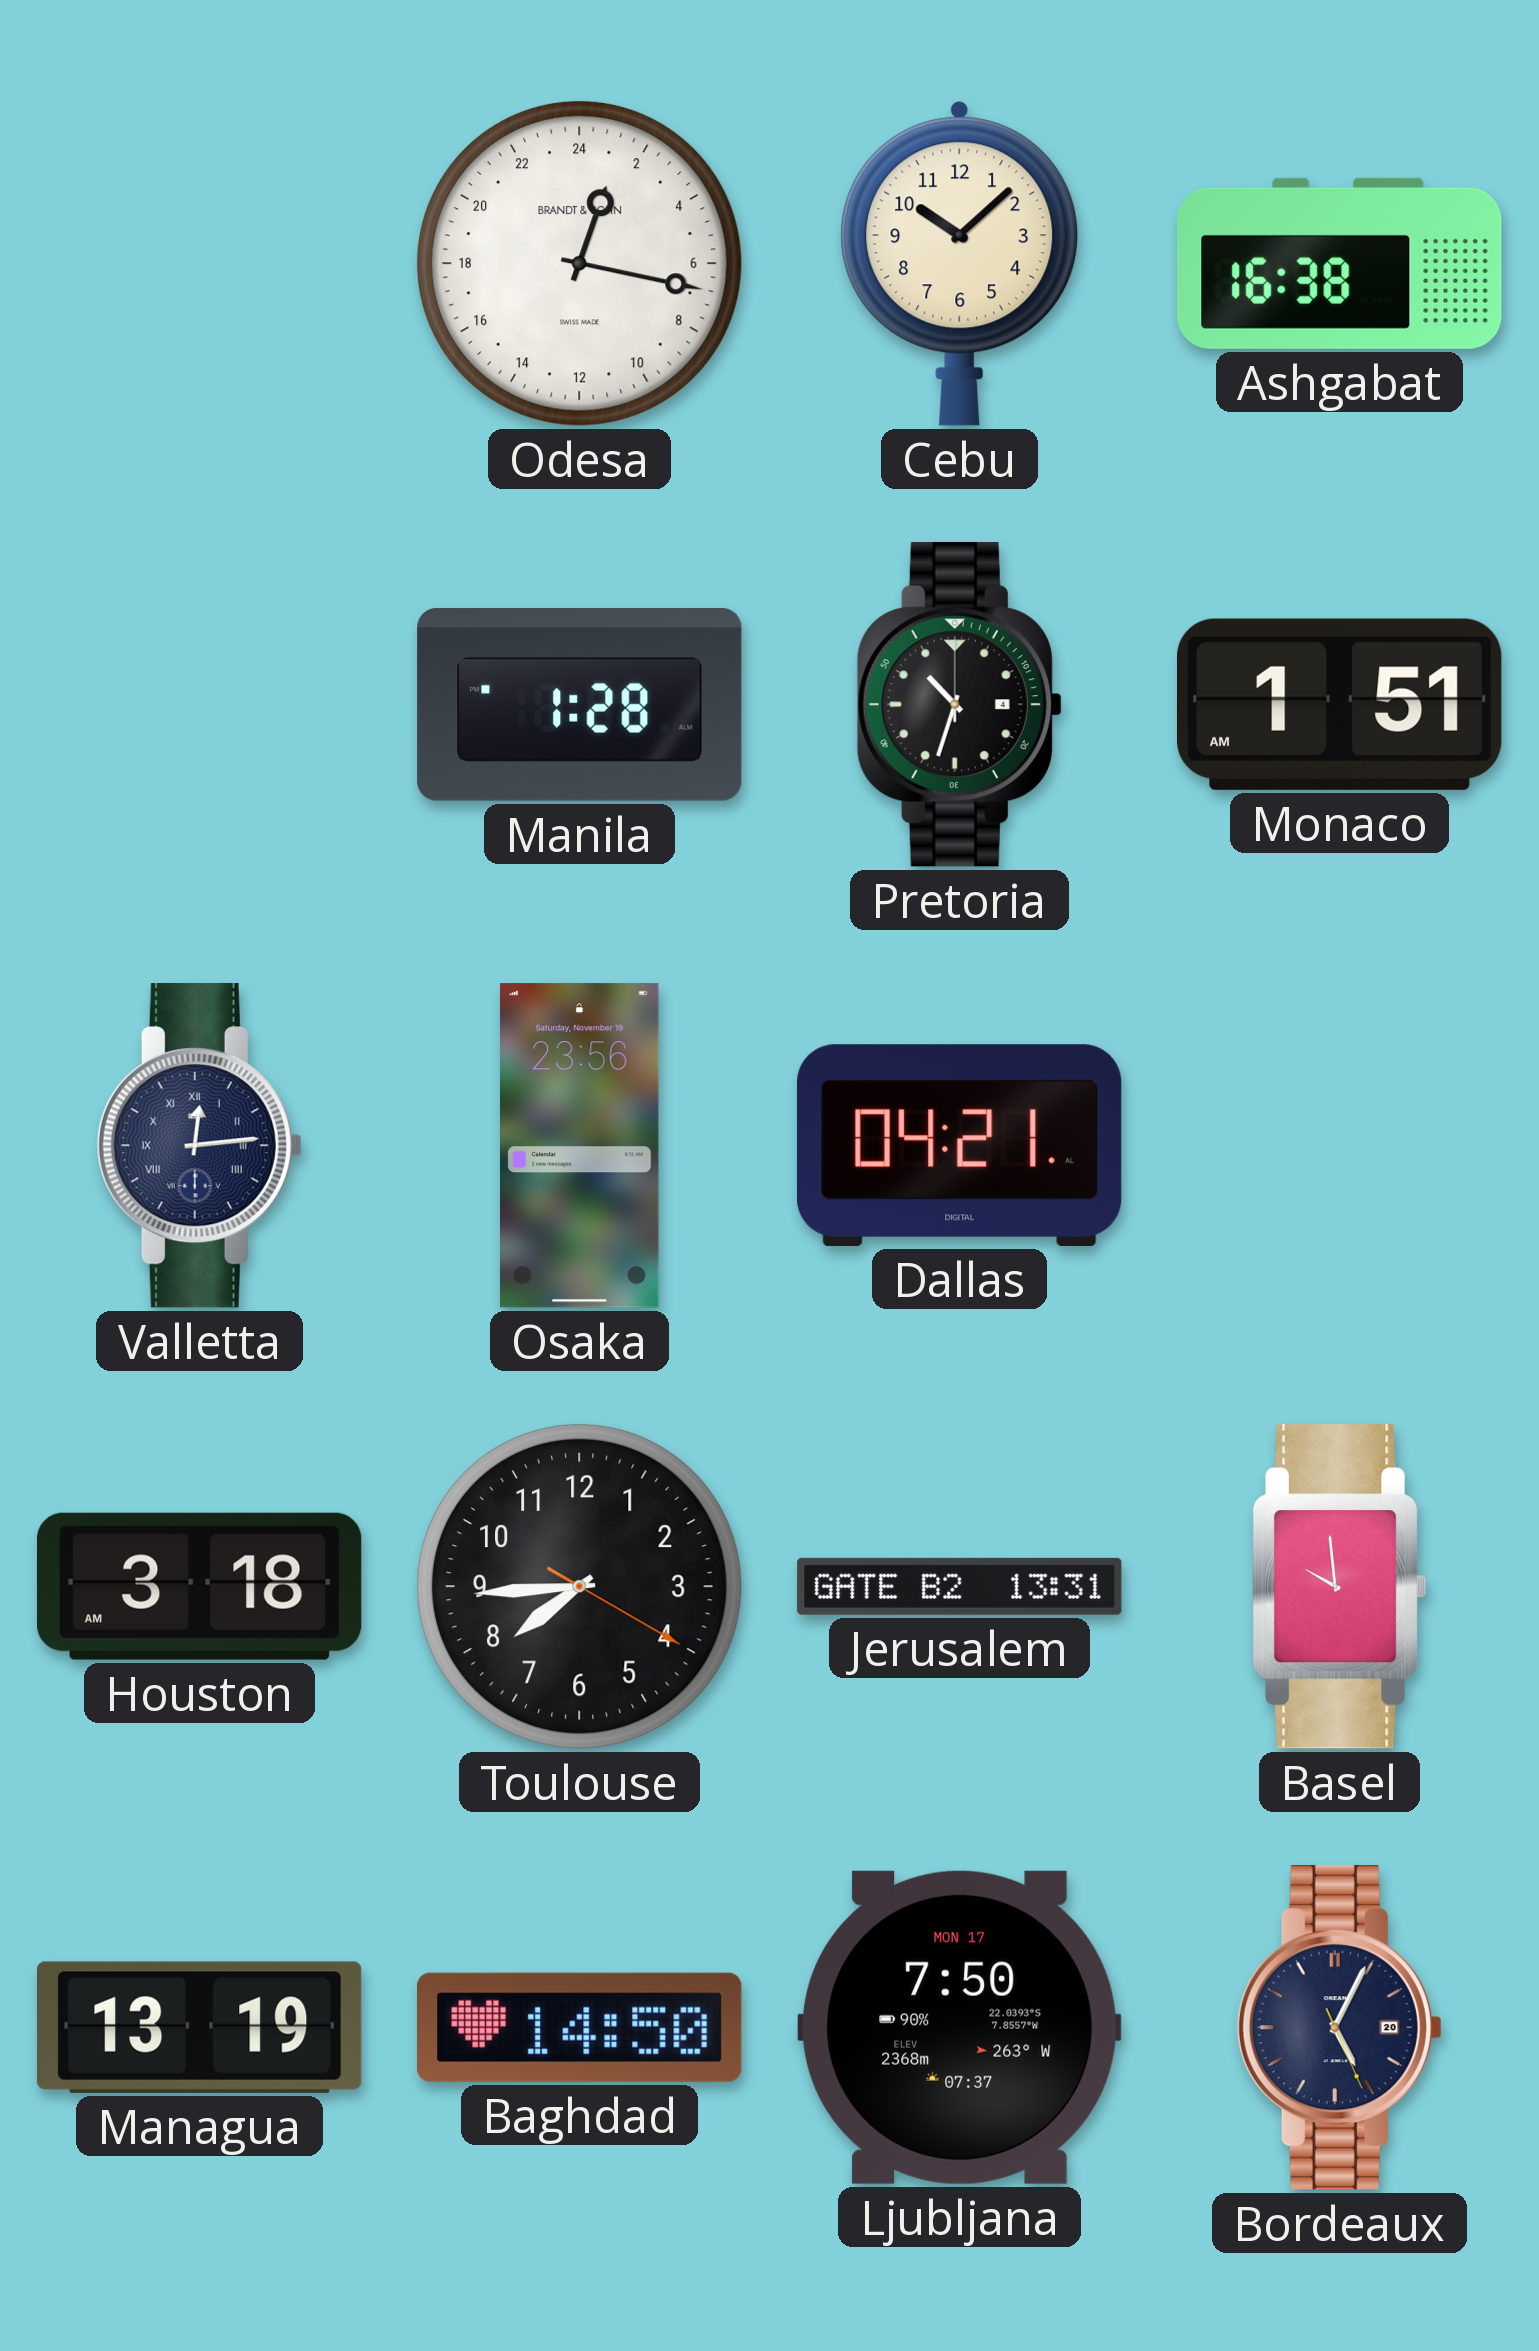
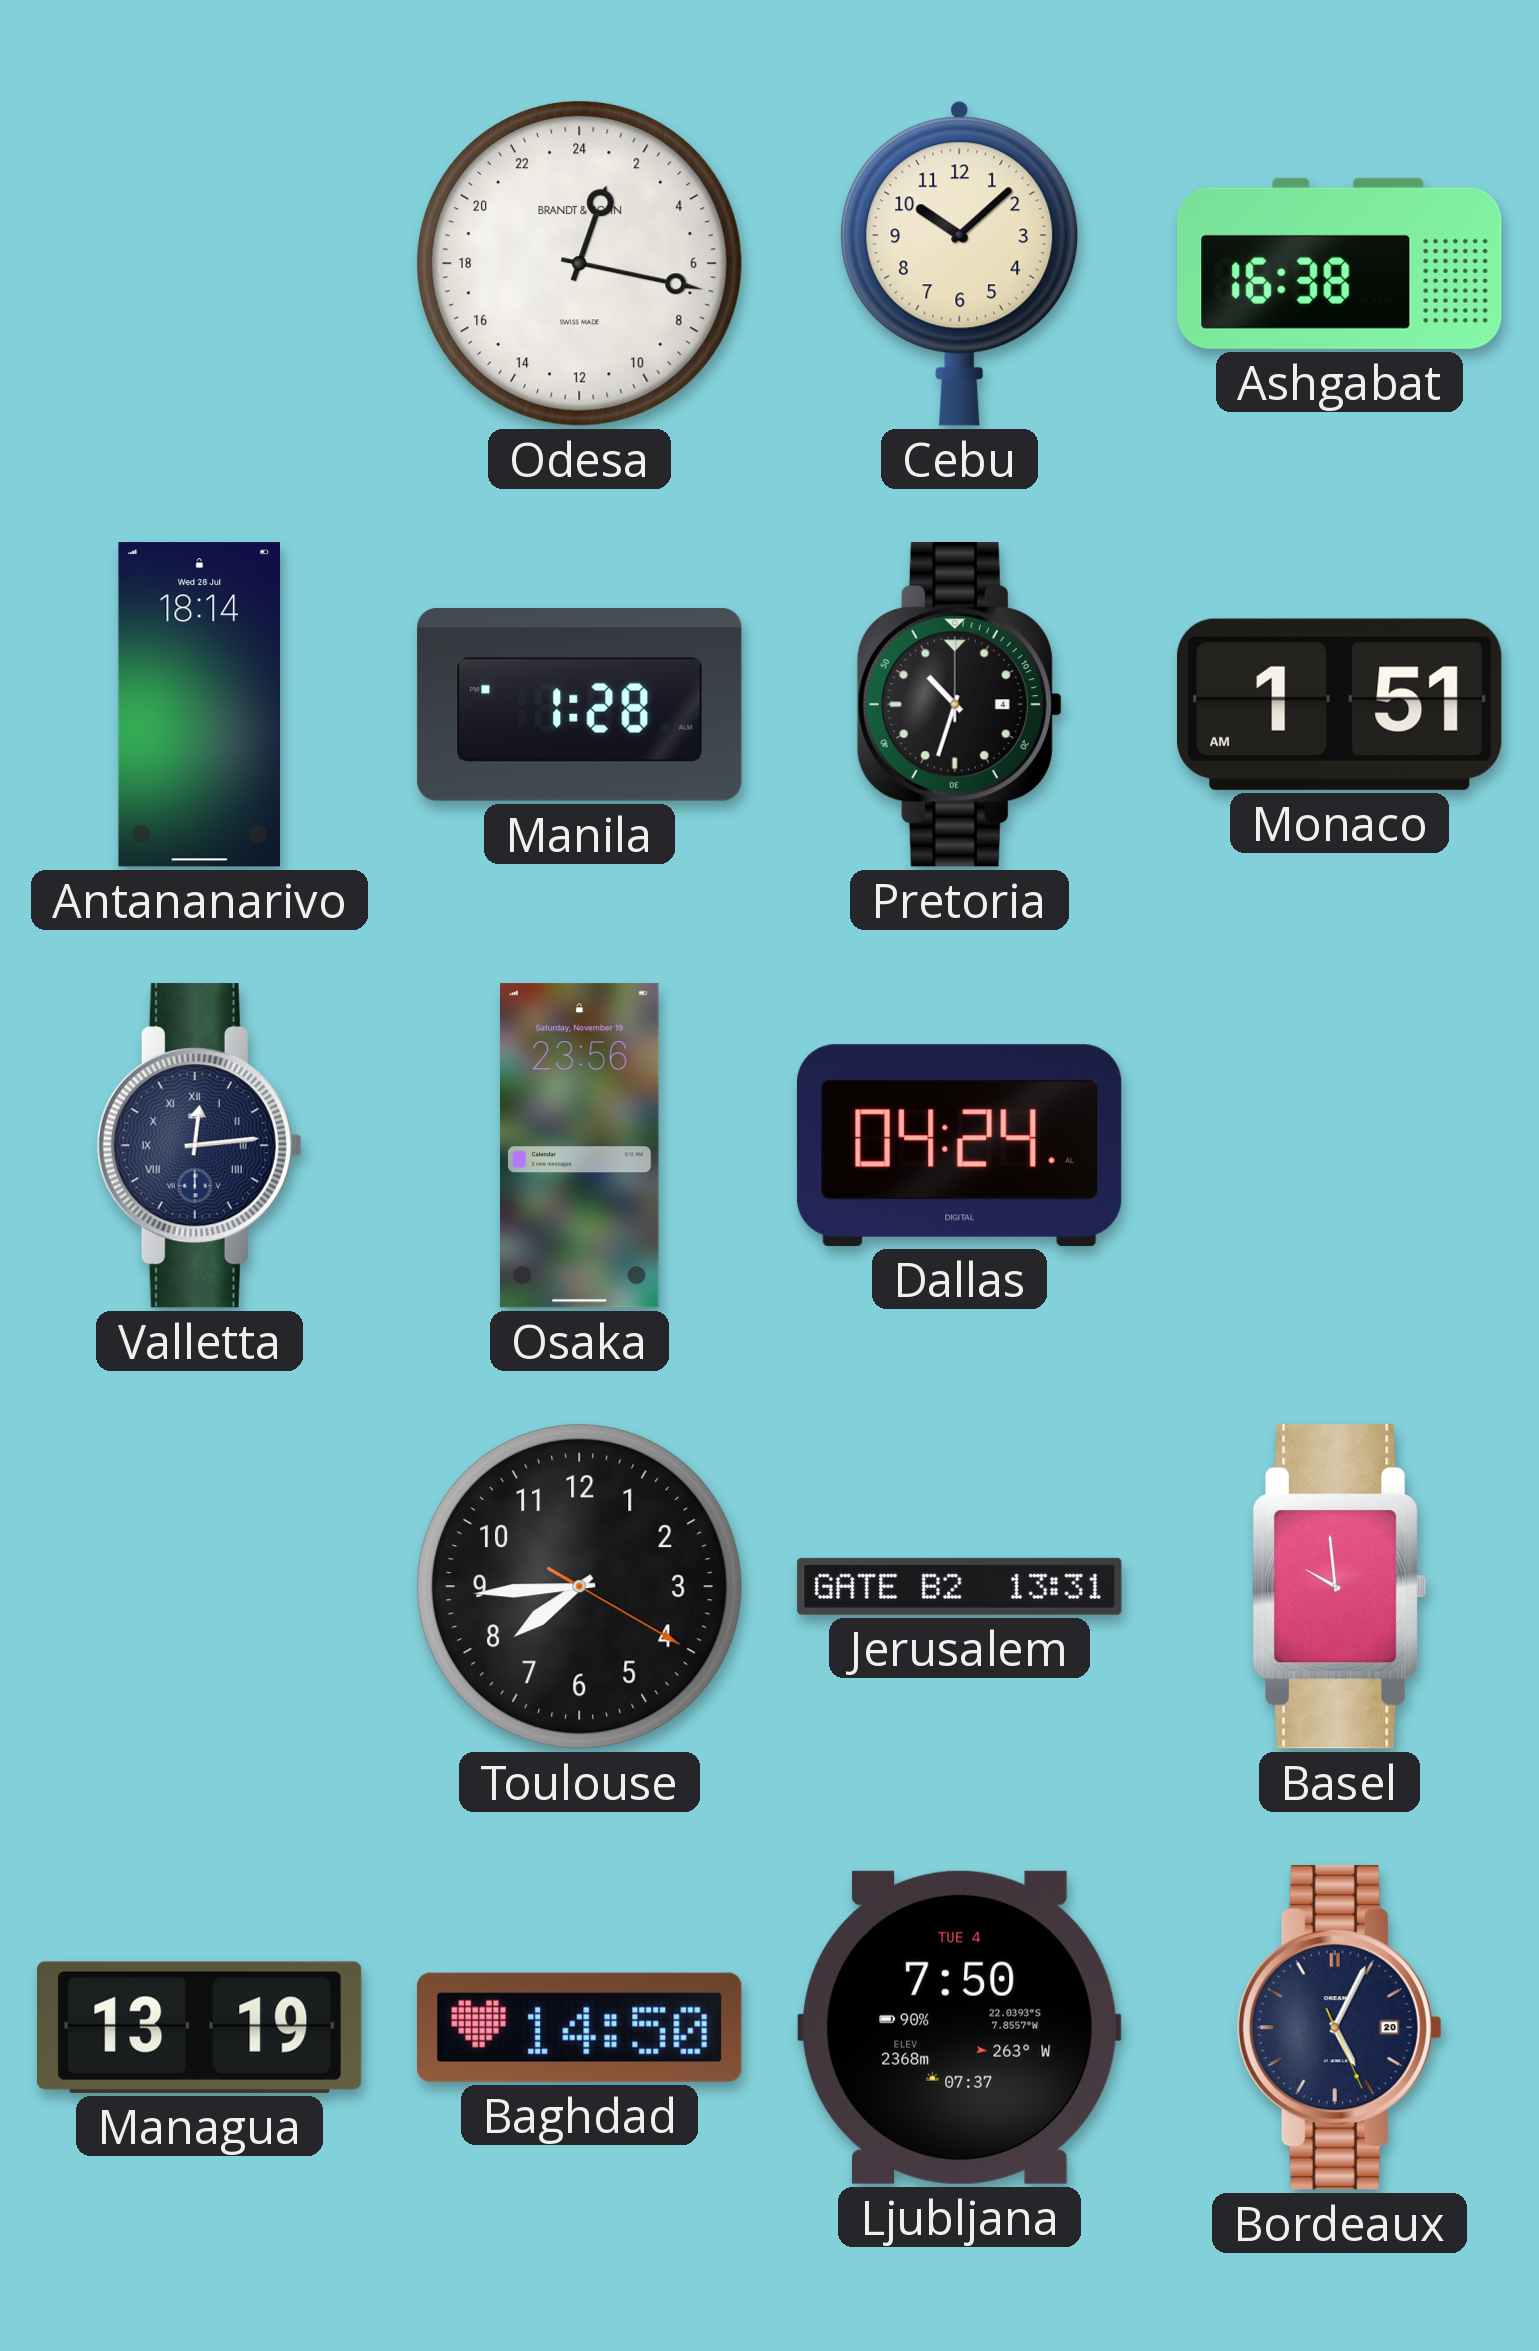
Antananarivo: none -> 18:14
Dallas: 04:21 -> 04:24
Houston: 3:18 -> none
Ljubljana date: MON 17 -> TUE 4
